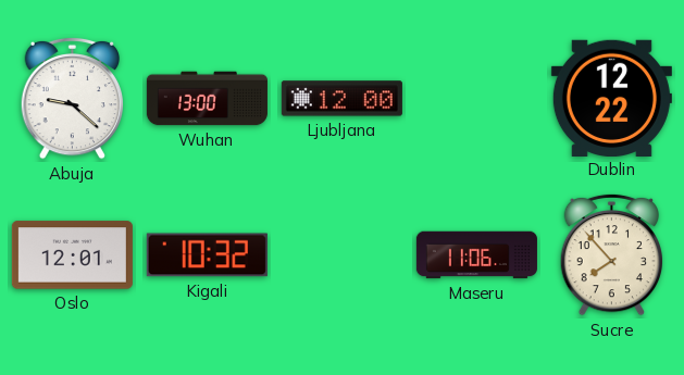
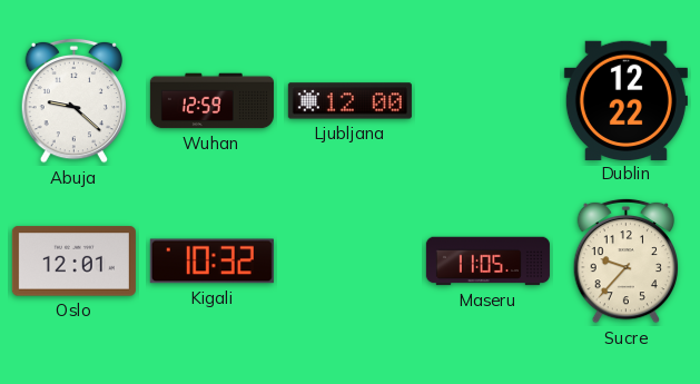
Wuhan: 13:00 -> 12:59
Maseru: 11:06 -> 11:05
Sucre: 7:53 -> 9:37
